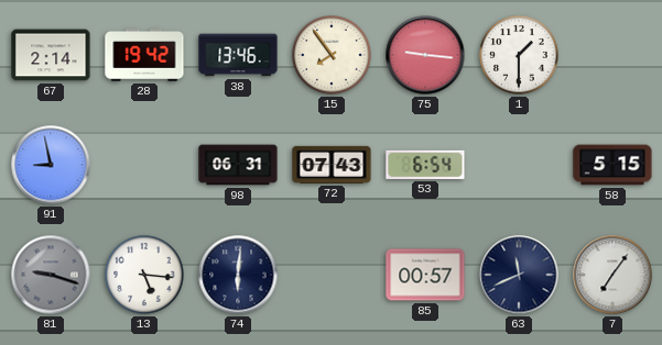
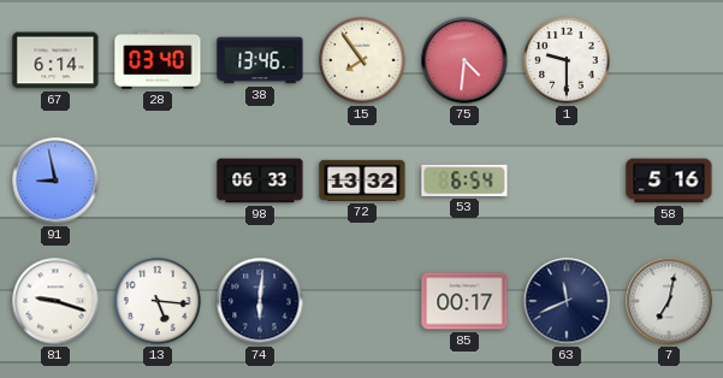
67: 2:14 -> 6:14
28: 19:42 -> 03:40
75: 9:16 -> 4:31
1: 1:30 -> 9:30
98: 06:31 -> 06:33
72: 07:43 -> 13:32
58: 5:15 -> 5:16
81 dial: grey -> white
85: 00:57 -> 00:17
7: 7:06 -> 7:02
